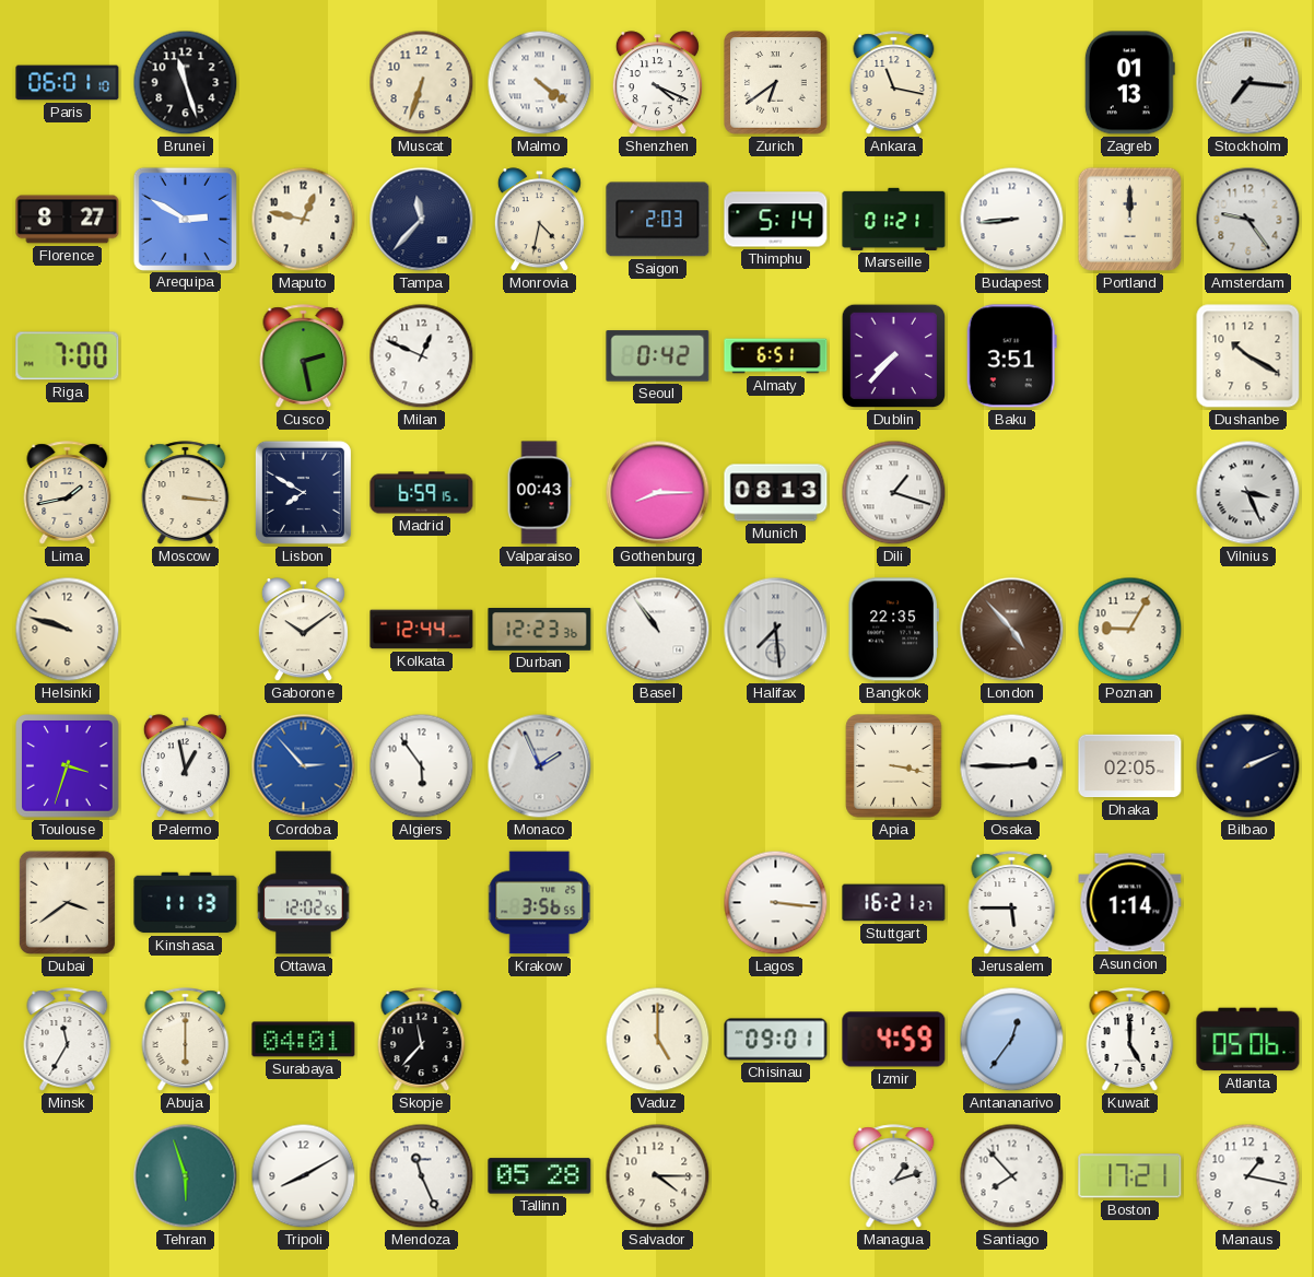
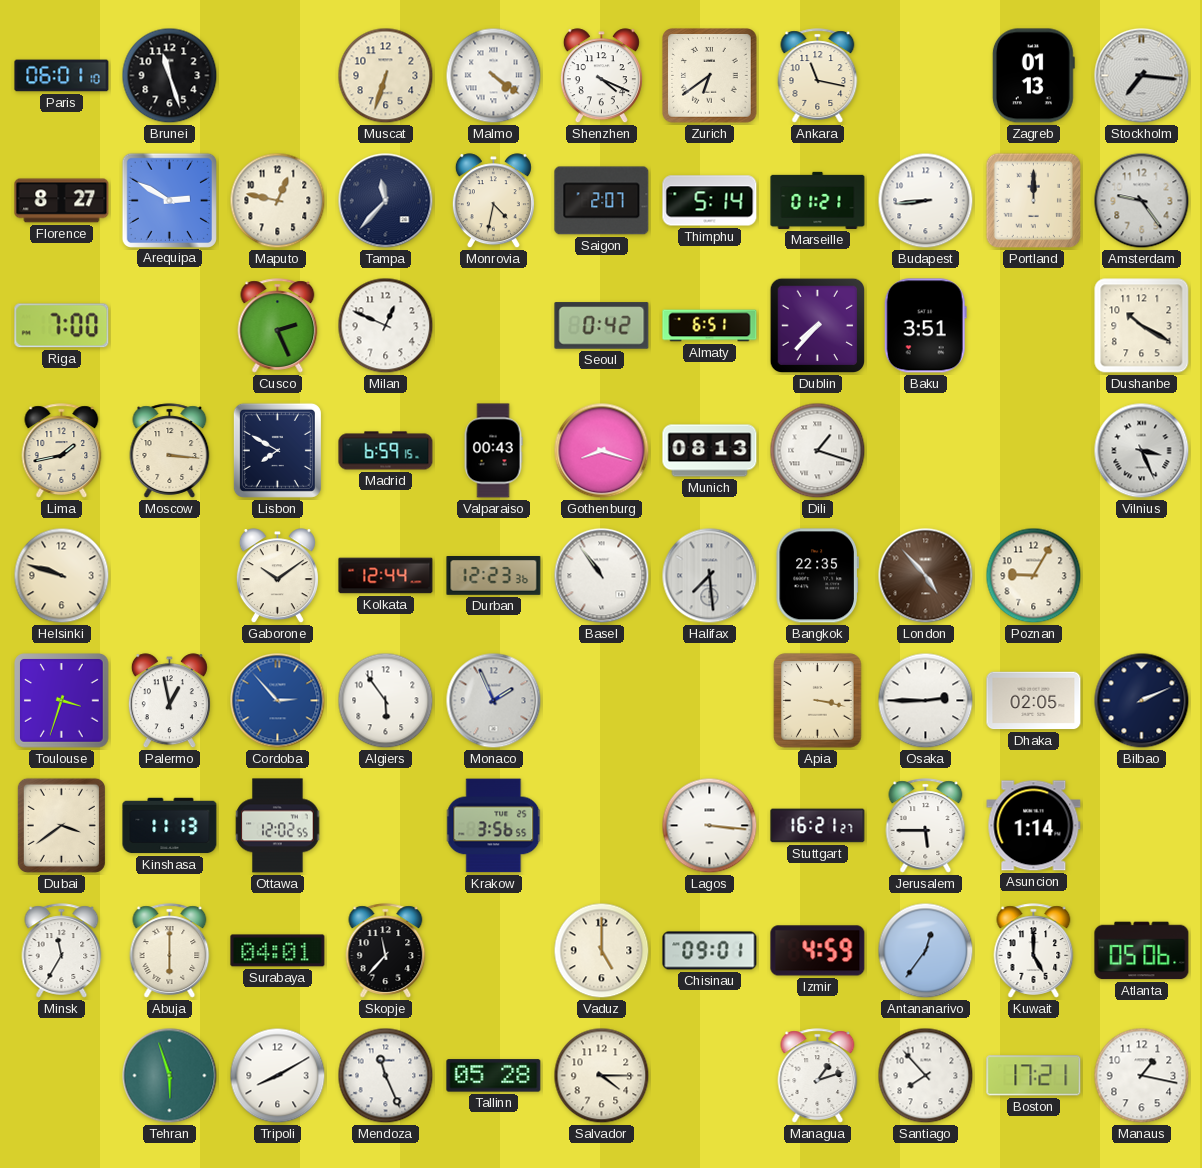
Saigon: 2:03 -> 2:07
Cusco: 2:28 -> 2:26
Gothenburg: 8:15 -> 8:18
